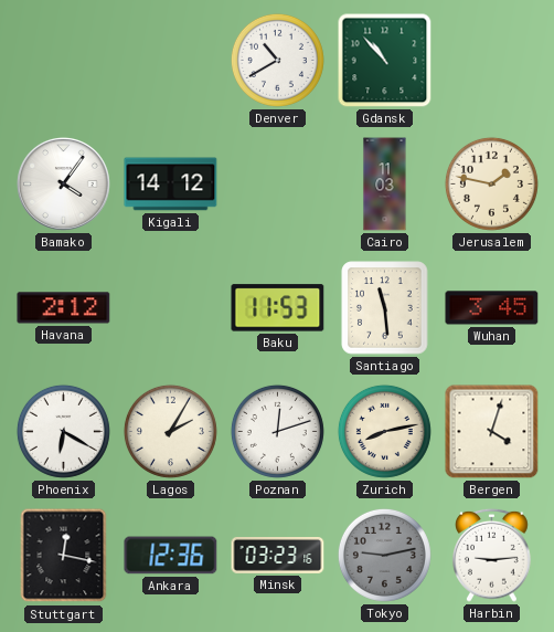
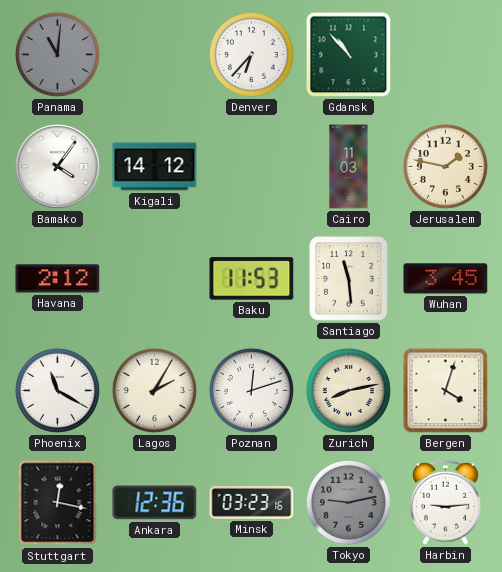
Panama: none -> 11:01
Denver: 10:40 -> 6:37
Phoenix: 6:20 -> 11:20
